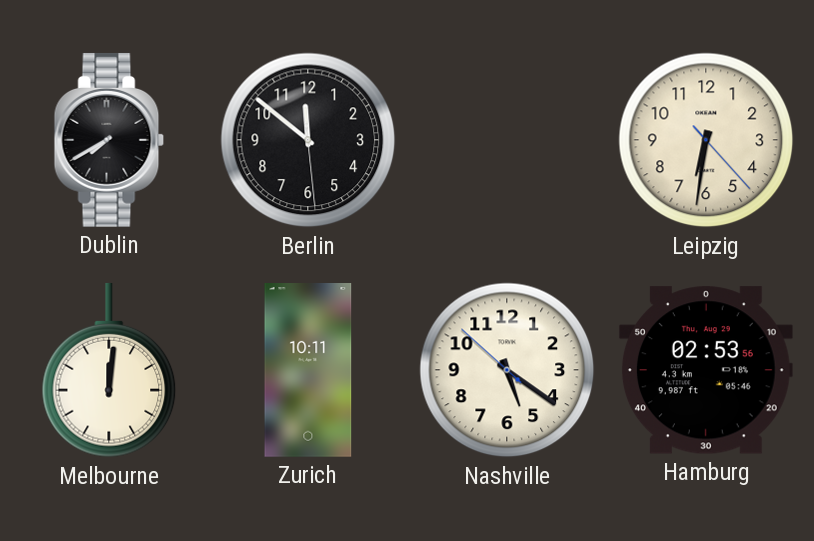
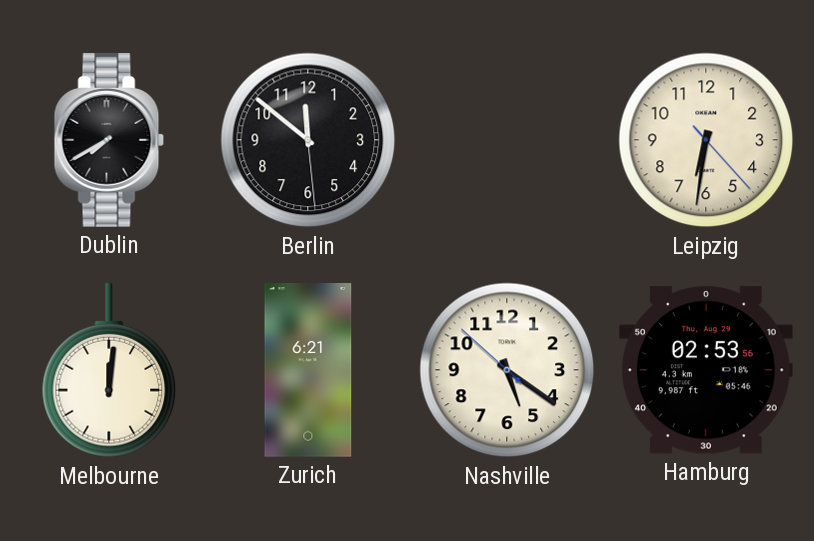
Zurich: 10:11 -> 6:21
